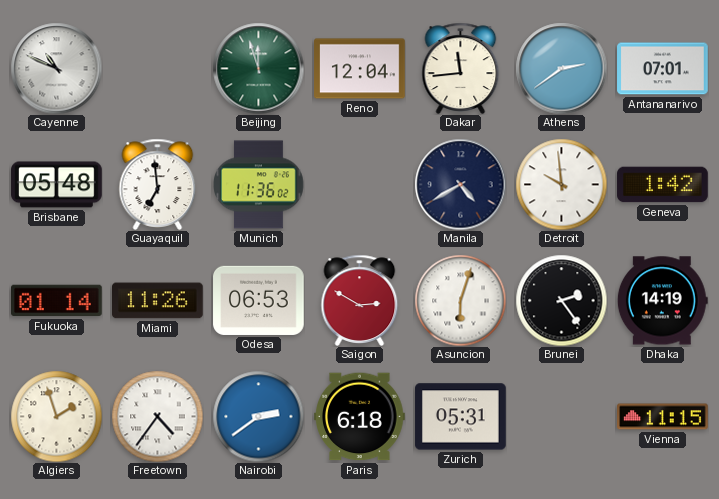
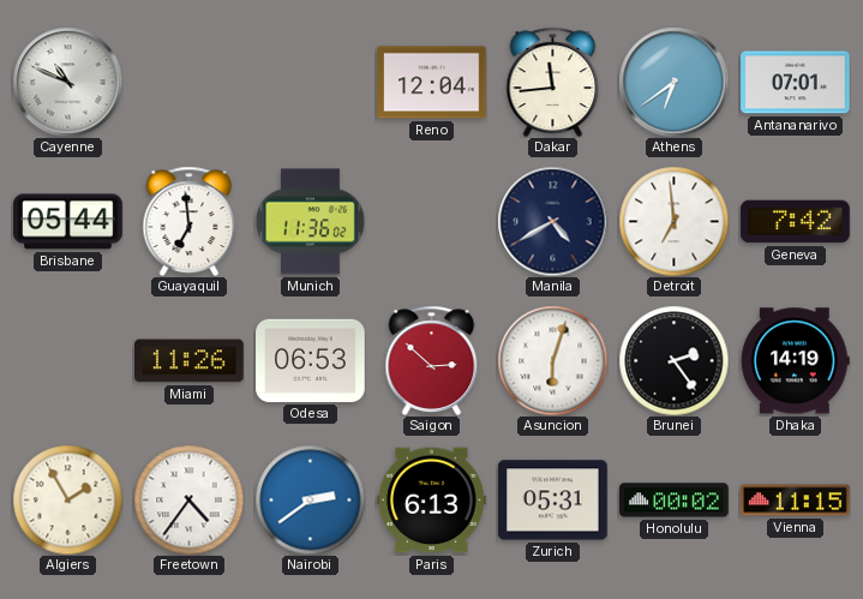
Beijing: 11:57 -> none
Athens: 2:39 -> 6:39
Brisbane: 05:48 -> 05:44
Detroit: 9:59 -> 6:59
Geneva: 1:42 -> 7:42
Fukuoka: 01:14 -> none
Saigon: 2:50 -> 2:52
Algiers: 1:57 -> 1:55
Paris: 6:18 -> 6:13
Honolulu: none -> 00:02
